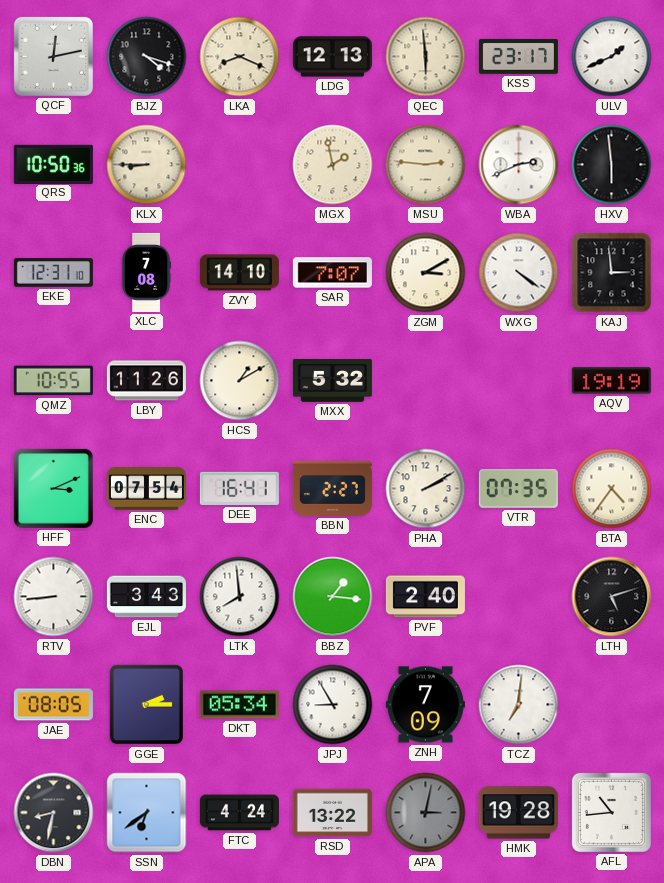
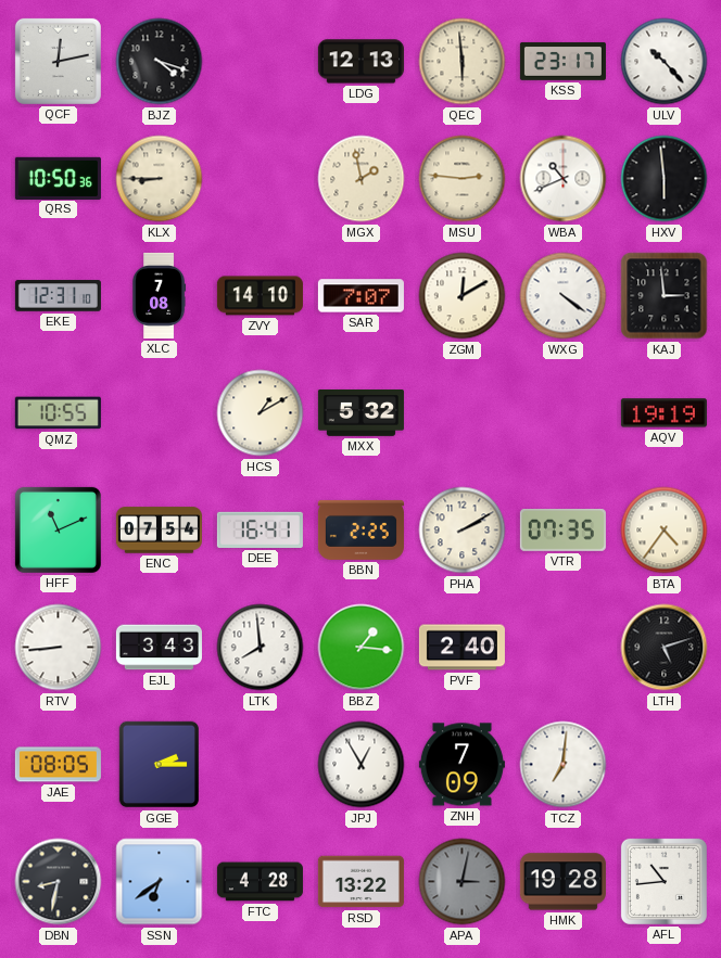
LKA: 8:19 -> none
ULV: 1:41 -> 10:23
WBA: 2:41 -> 10:41
ZGM: 3:10 -> 12:10
LBY: 11:26 -> none
HFF: 3:11 -> 11:11
BBN: 2:27 -> 2:25
DKT: 05:34 -> none
JPJ: 8:55 -> 12:55
FTC: 4:24 -> 4:28
